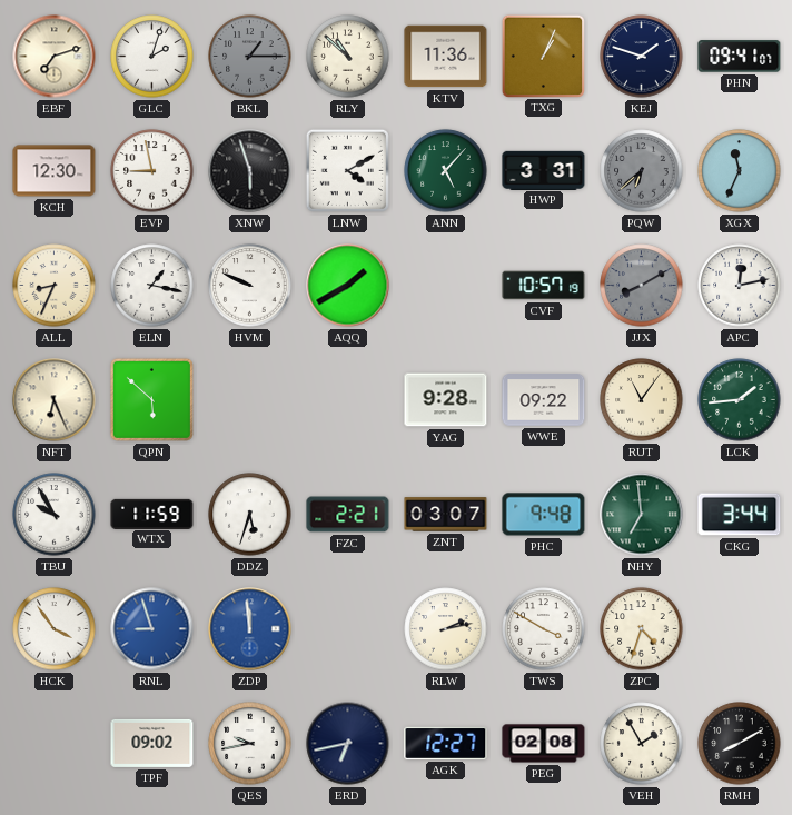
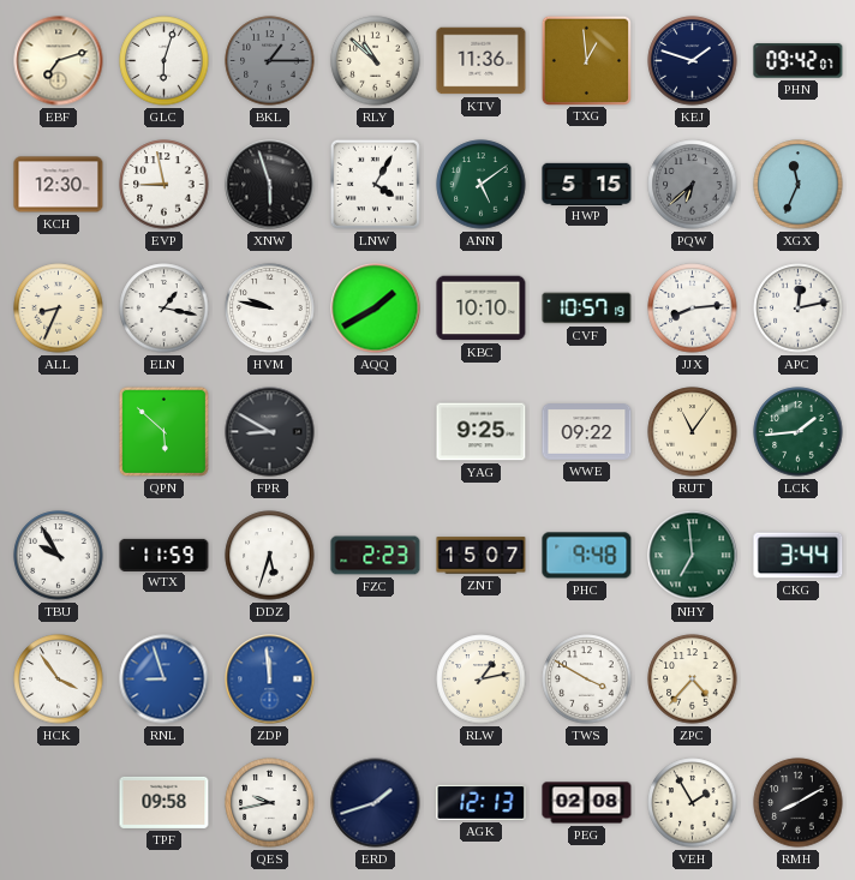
GLC: 2:03 -> 6:03
TXG: 1:04 -> 12:59
PHN: 09:41 -> 09:42
LNW: 4:10 -> 4:05
ANN: 5:07 -> 5:09
HWP: 3:31 -> 5:15
HVM: 9:49 -> 9:47
KBC: none -> 10:10
JJX: 8:10 -> 8:14
JJX dial: grey -> white
NFT: 6:26 -> none
FPR: none -> 8:50
YAG: 9:28 -> 9:25
FZC: 2:21 -> 2:23
ZNT: 03:07 -> 15:07
RLW: 2:13 -> 1:13
ZPC: 4:33 -> 4:37
TPF: 09:02 -> 09:58
ERD: 6:43 -> 1:42
AGK: 12:27 -> 12:13
